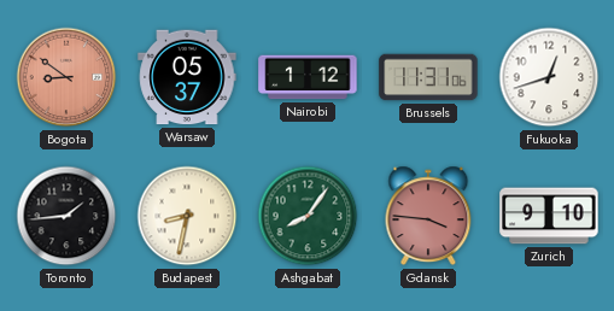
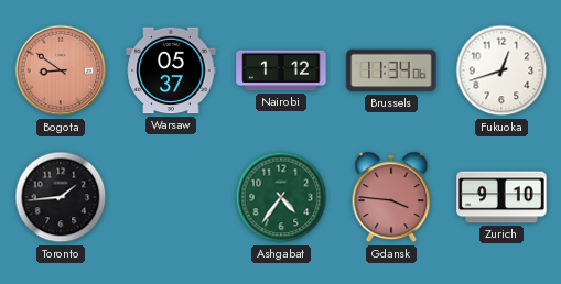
Brussels: 11:31 -> 11:34
Budapest: 8:32 -> none
Ashgabat: 8:06 -> 4:36
